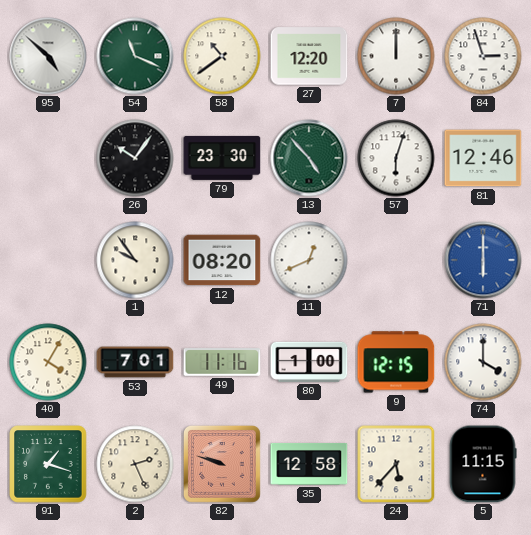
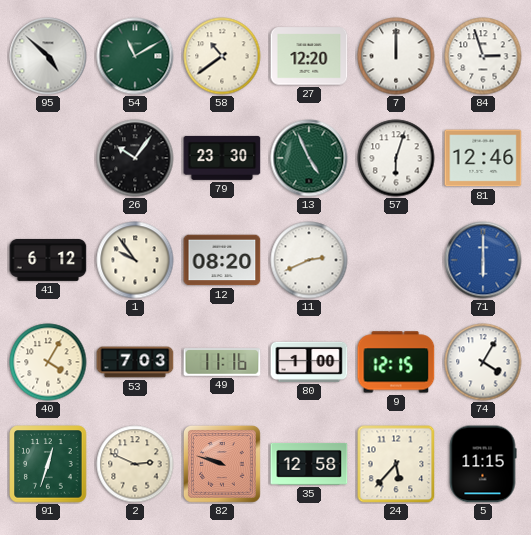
54: 11:19 -> 11:10
13: 4:53 -> 4:56
41: none -> 6:12
11: 12:41 -> 2:41
53: 7:01 -> 7:03
74: 4:00 -> 4:05
91: 1:18 -> 12:33
2: 2:26 -> 2:49
